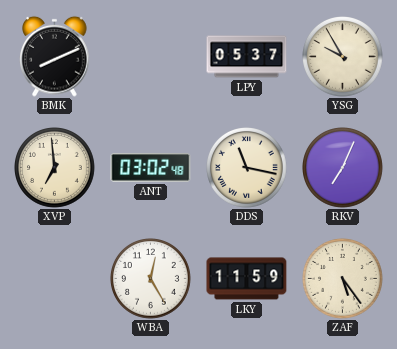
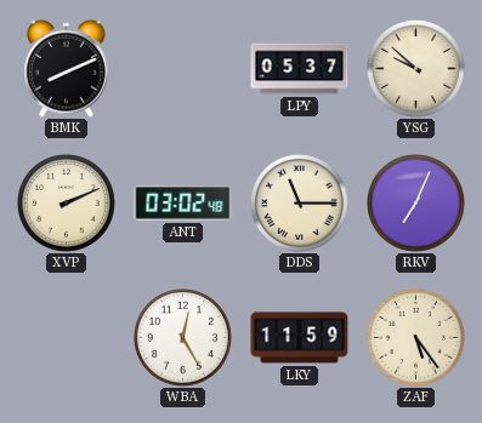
YSG: 9:55 -> 9:52
XVP: 6:59 -> 2:11
DDS: 11:17 -> 11:15
